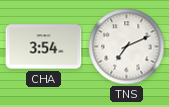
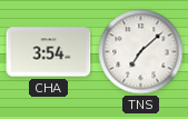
TNS: 7:11 -> 7:08
